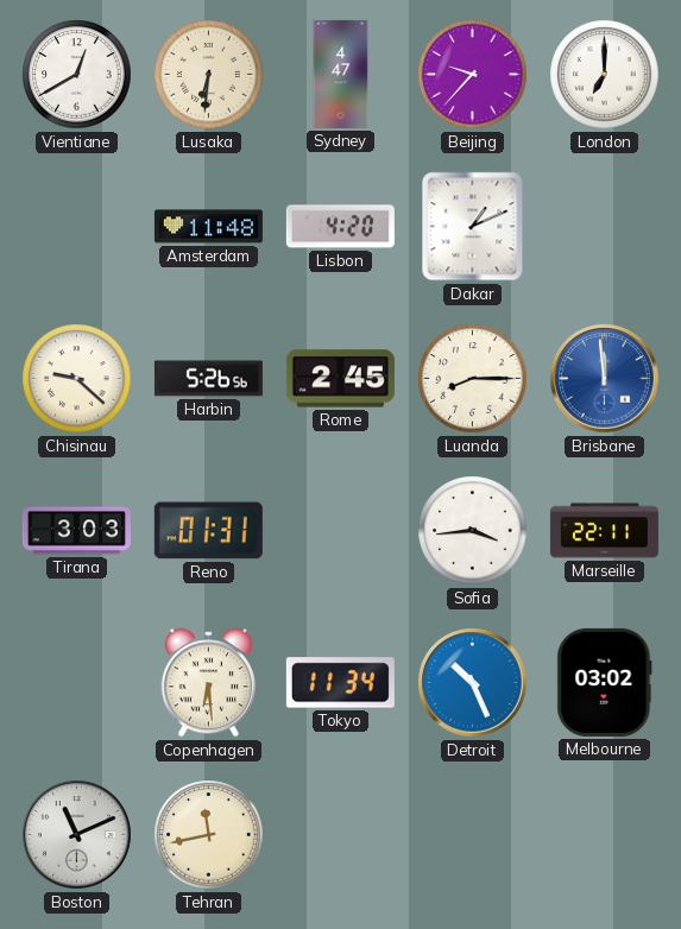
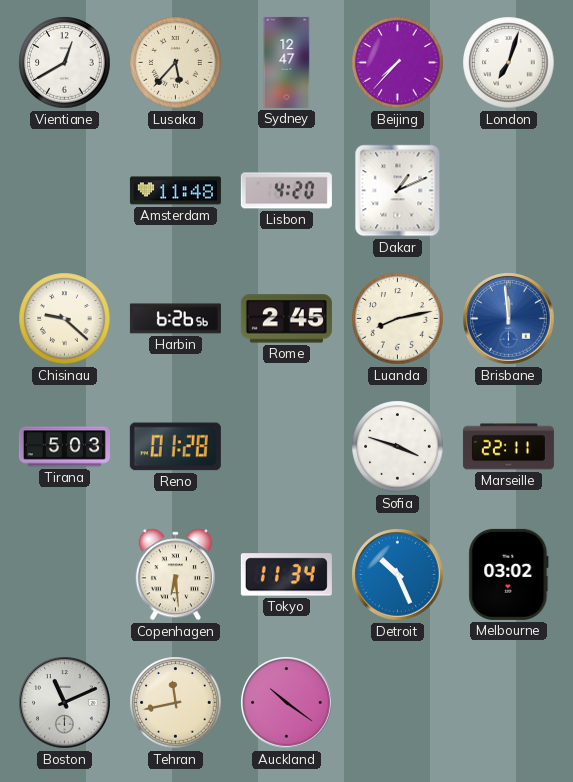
Lusaka: 6:31 -> 5:37
Sydney: 4:47 -> 12:47
Beijing: 9:37 -> 7:37
London: 7:00 -> 7:03
Harbin: 5:26 -> 6:26
Luanda: 8:15 -> 8:13
Tirana: 3:03 -> 5:03
Reno: 01:31 -> 01:28
Sofia: 3:44 -> 3:48
Auckland: none -> 10:21
